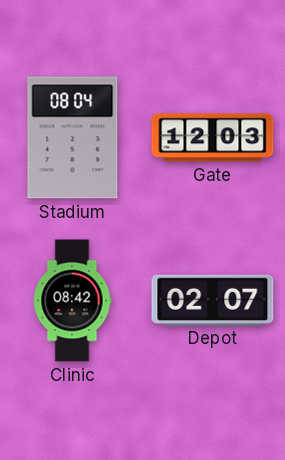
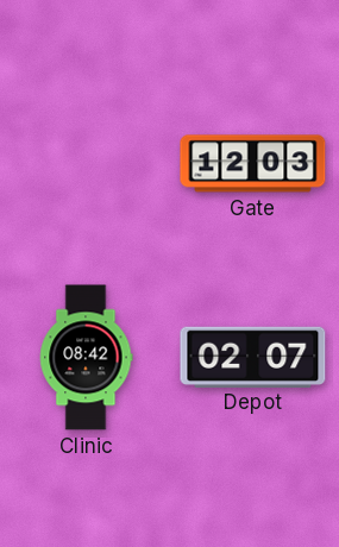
Stadium: 08:04 -> none
